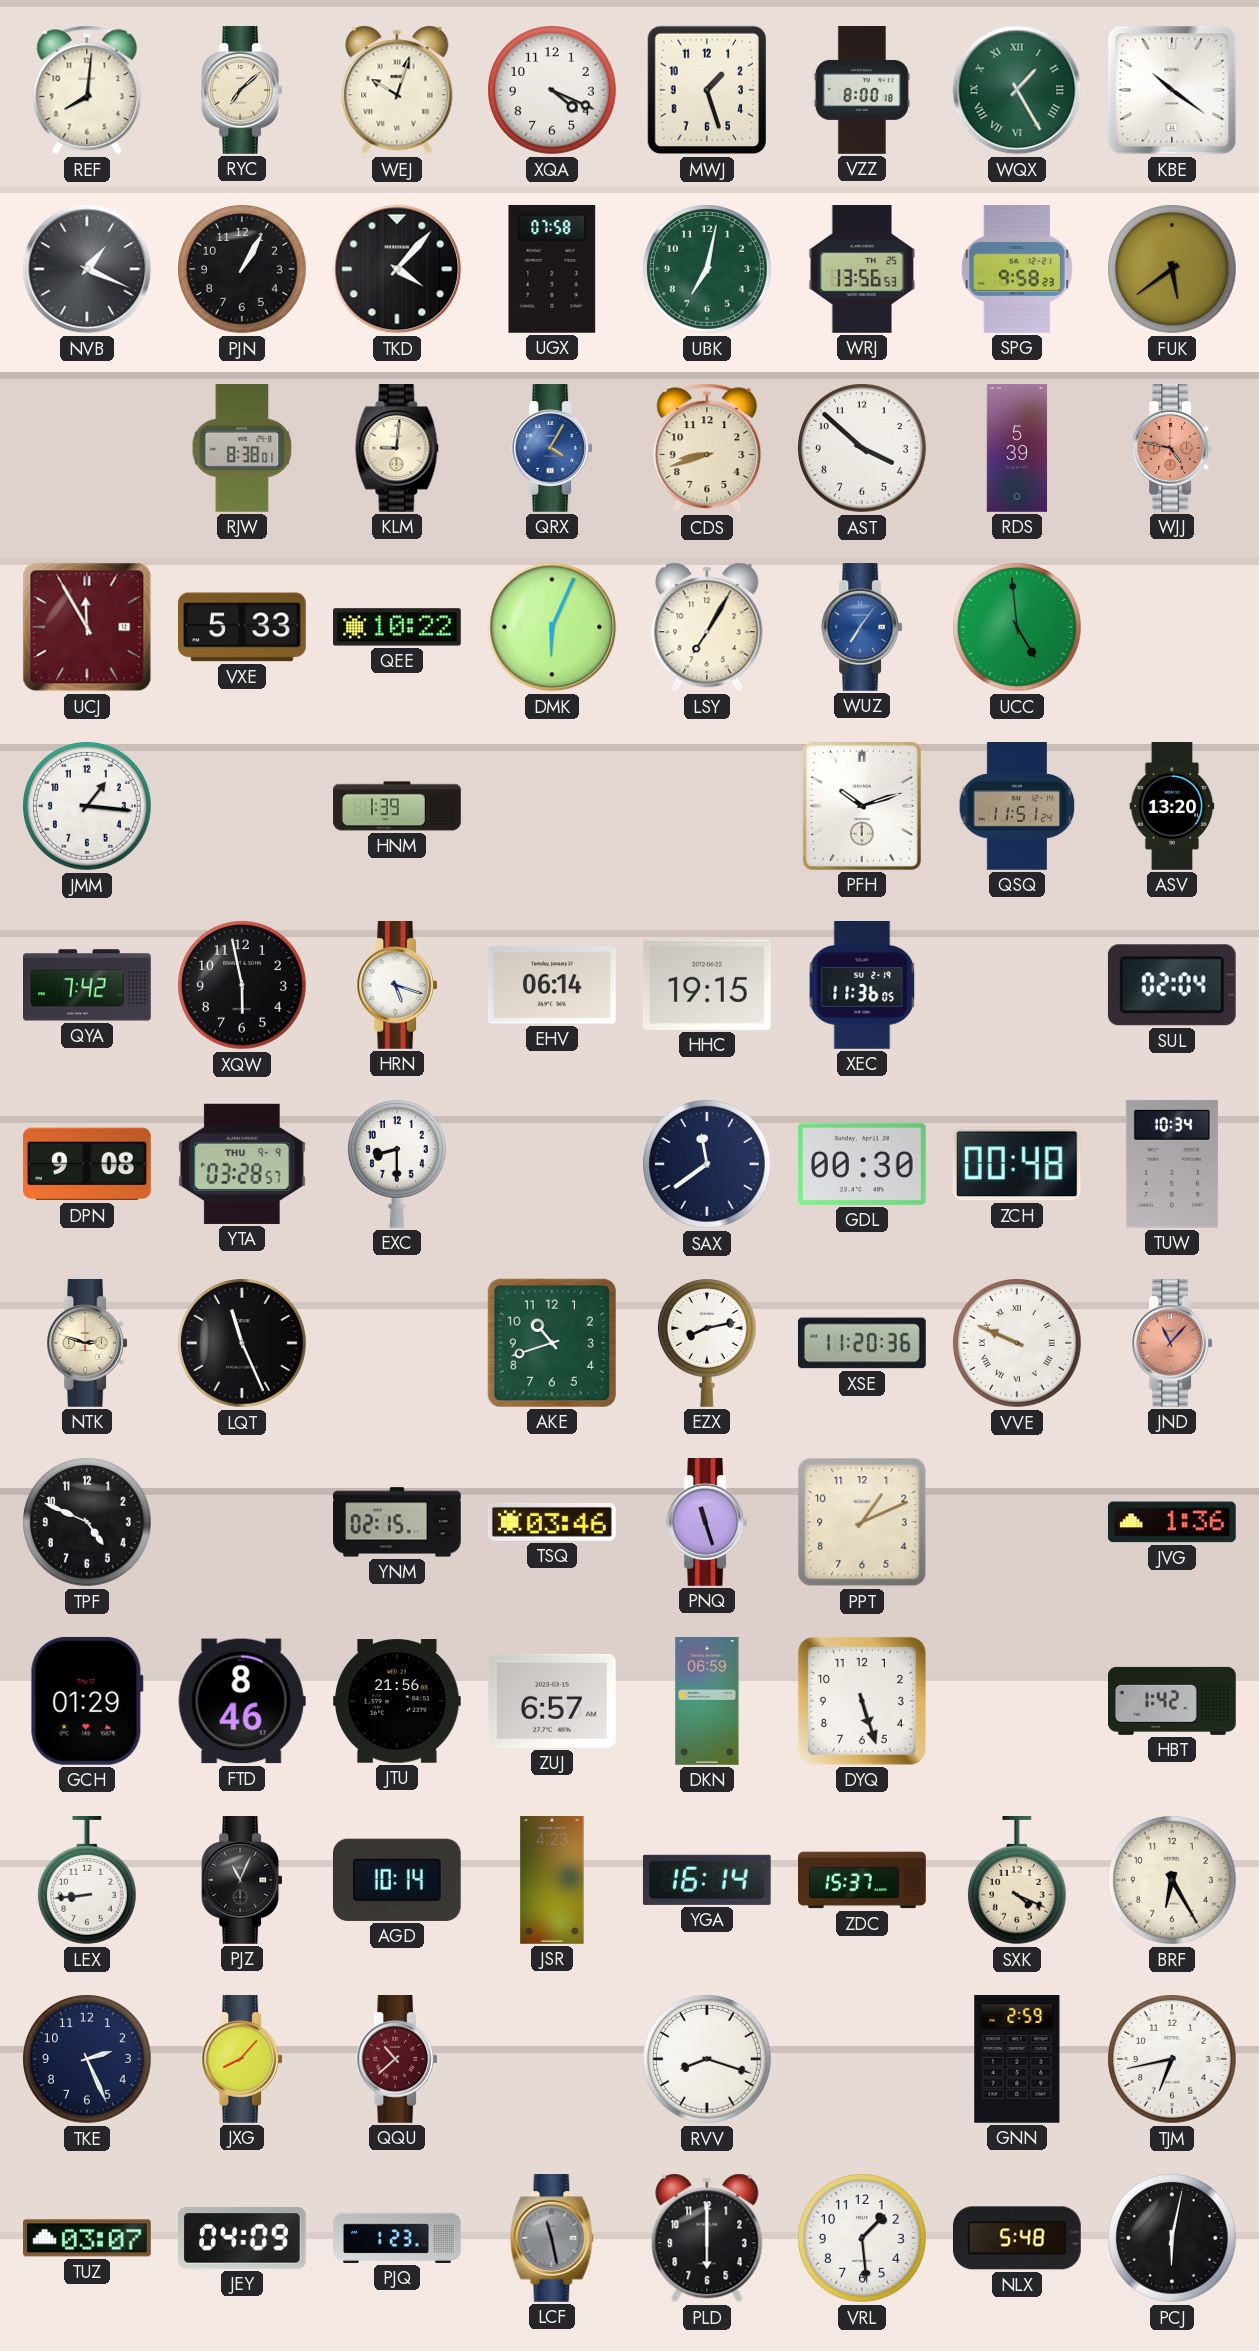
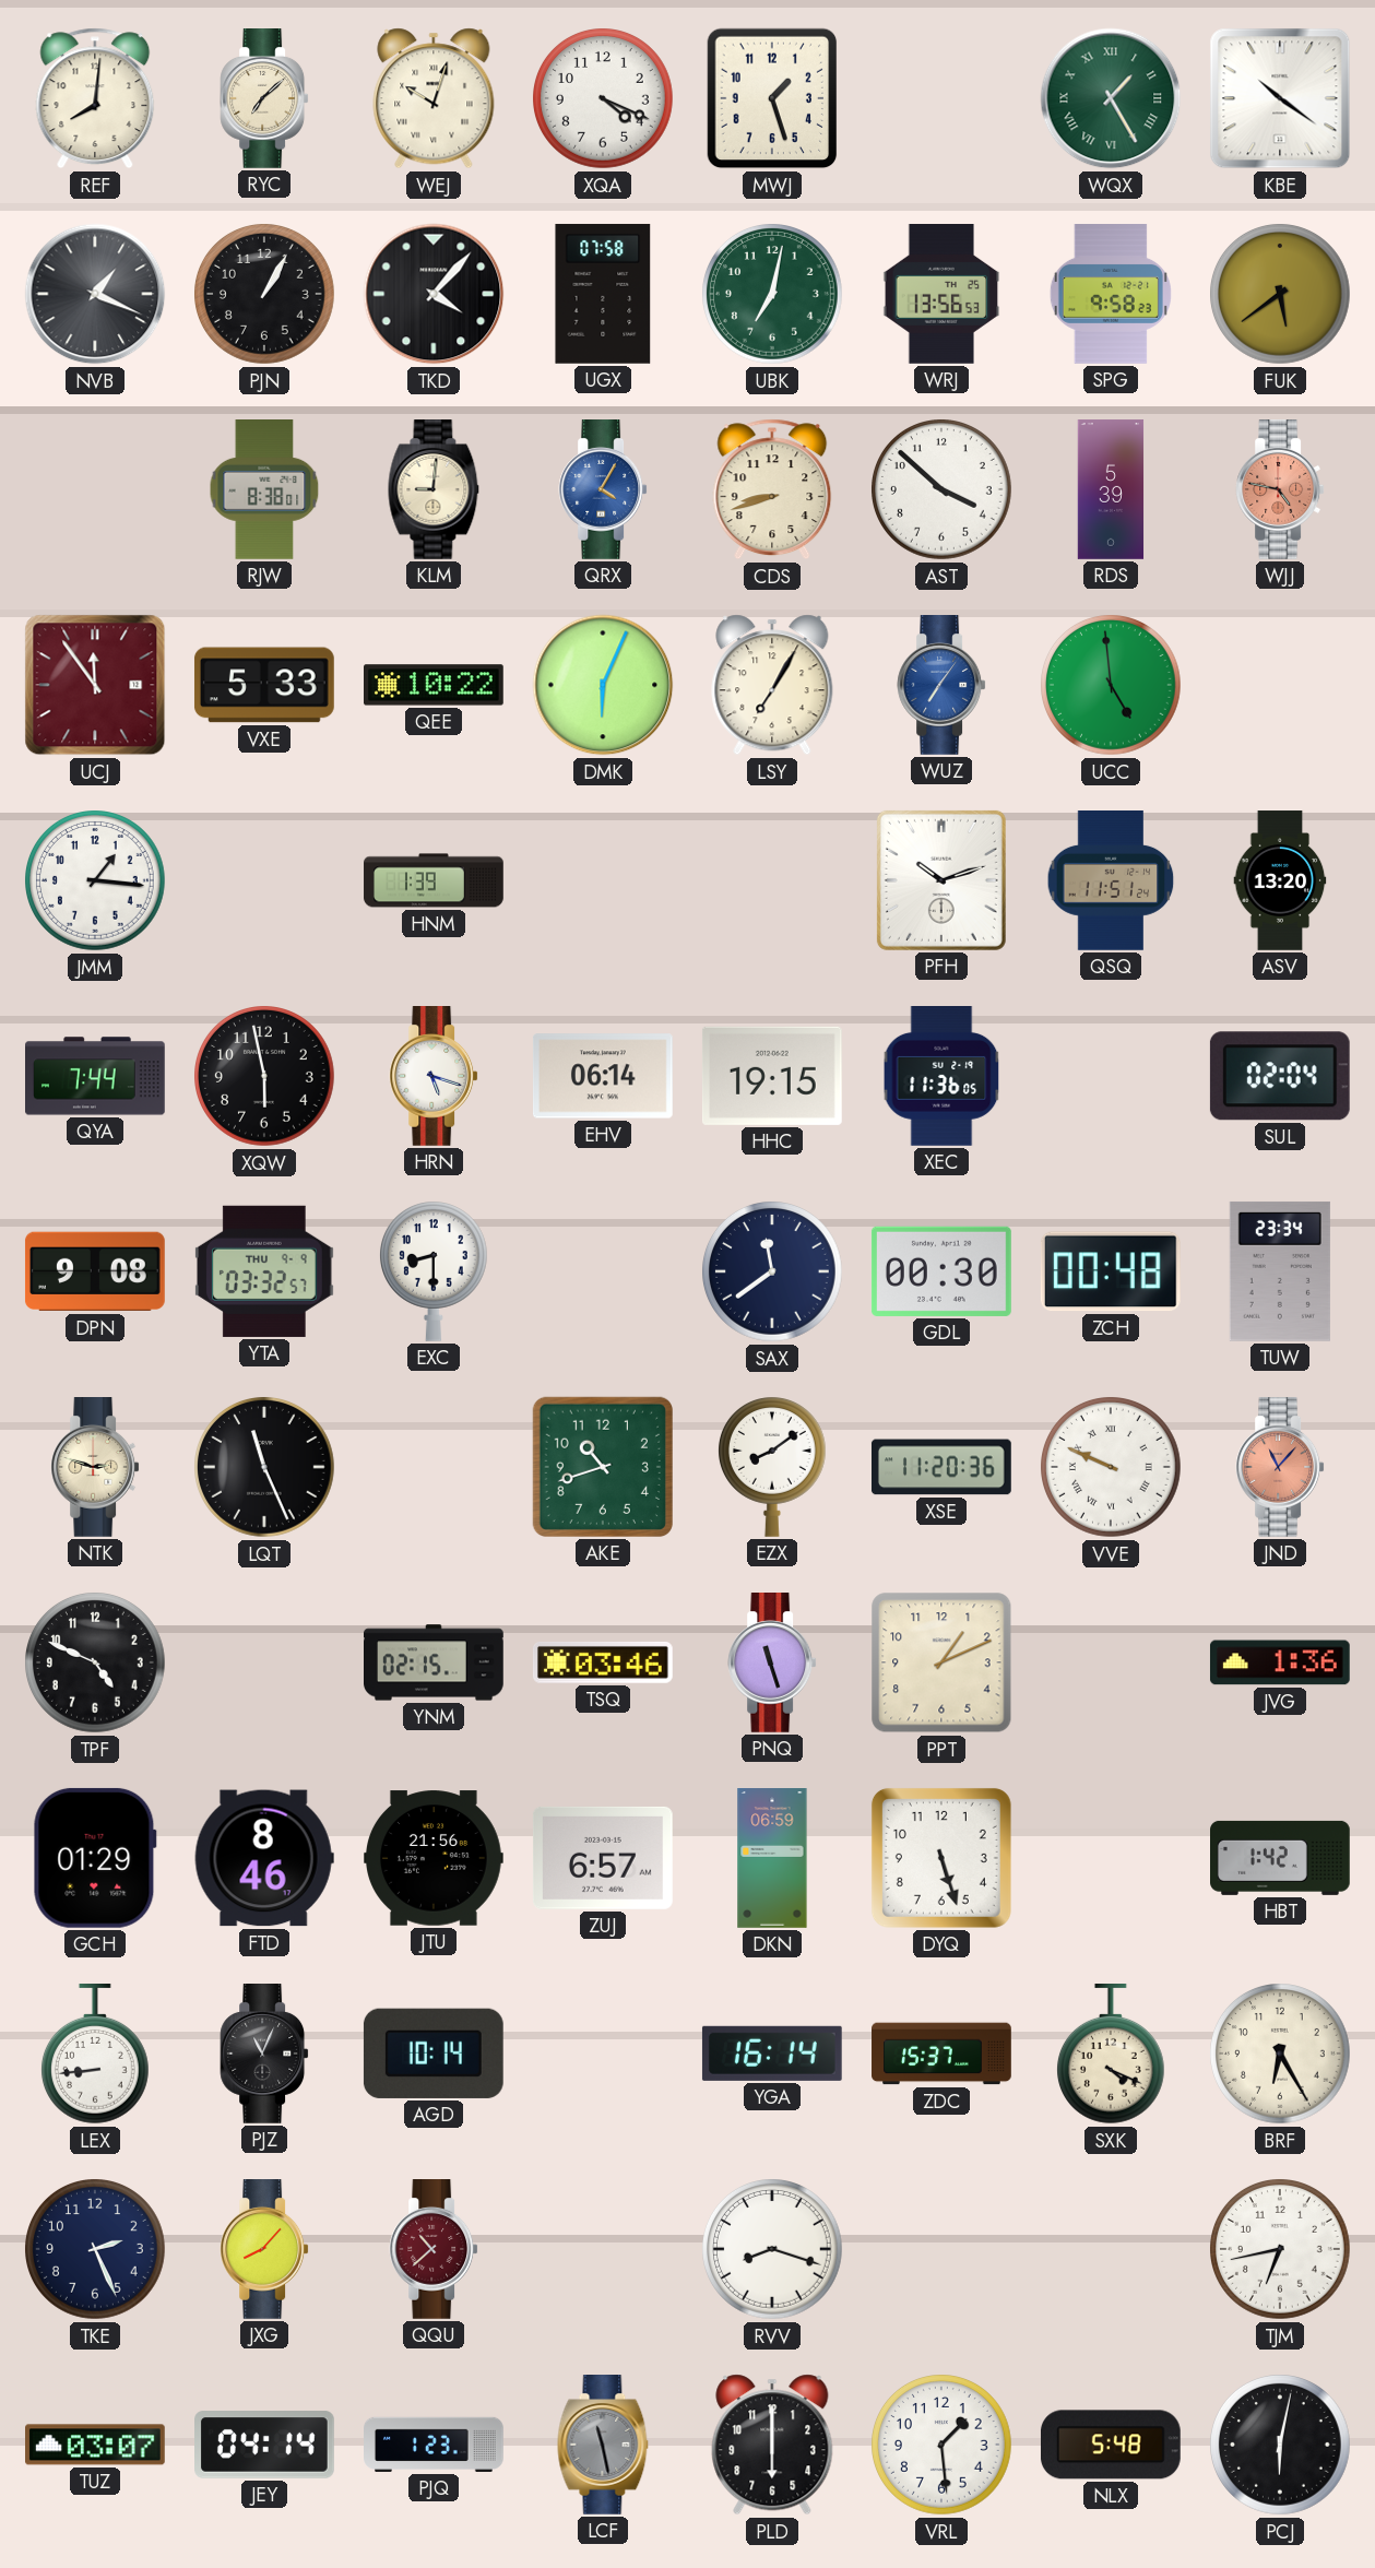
VZZ: 8:00 -> none
UCJ: 11:55 -> 11:54
QYA: 7:42 -> 7:44
YTA: 03:28 -> 03:32
TUW: 10:34 -> 23:34
EZX: 8:13 -> 8:09
JSR: 4:23 -> none
GNN: 2:59 -> none
JEY: 04:09 -> 04:14
